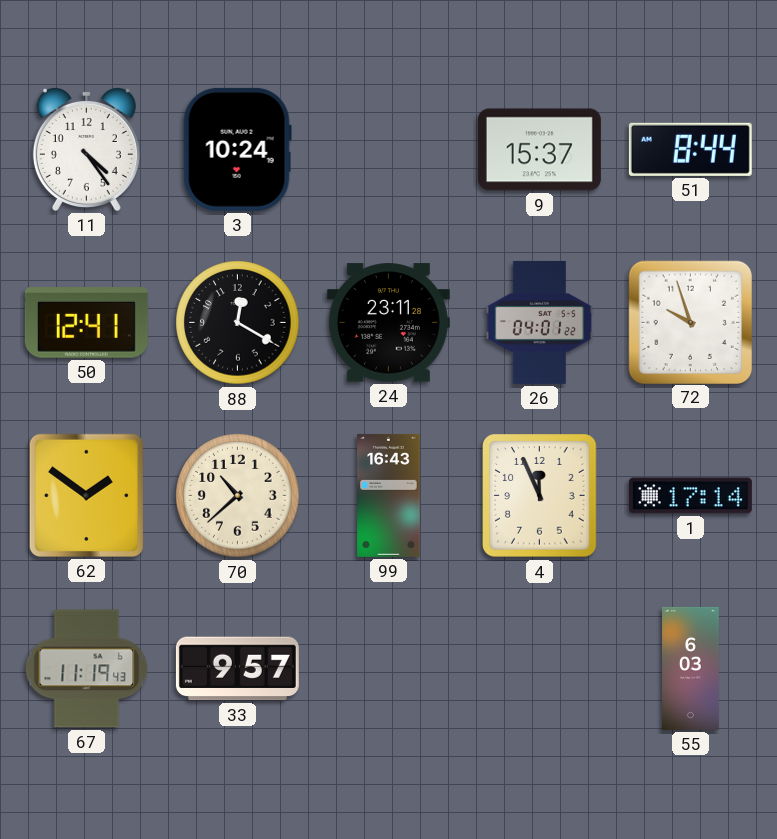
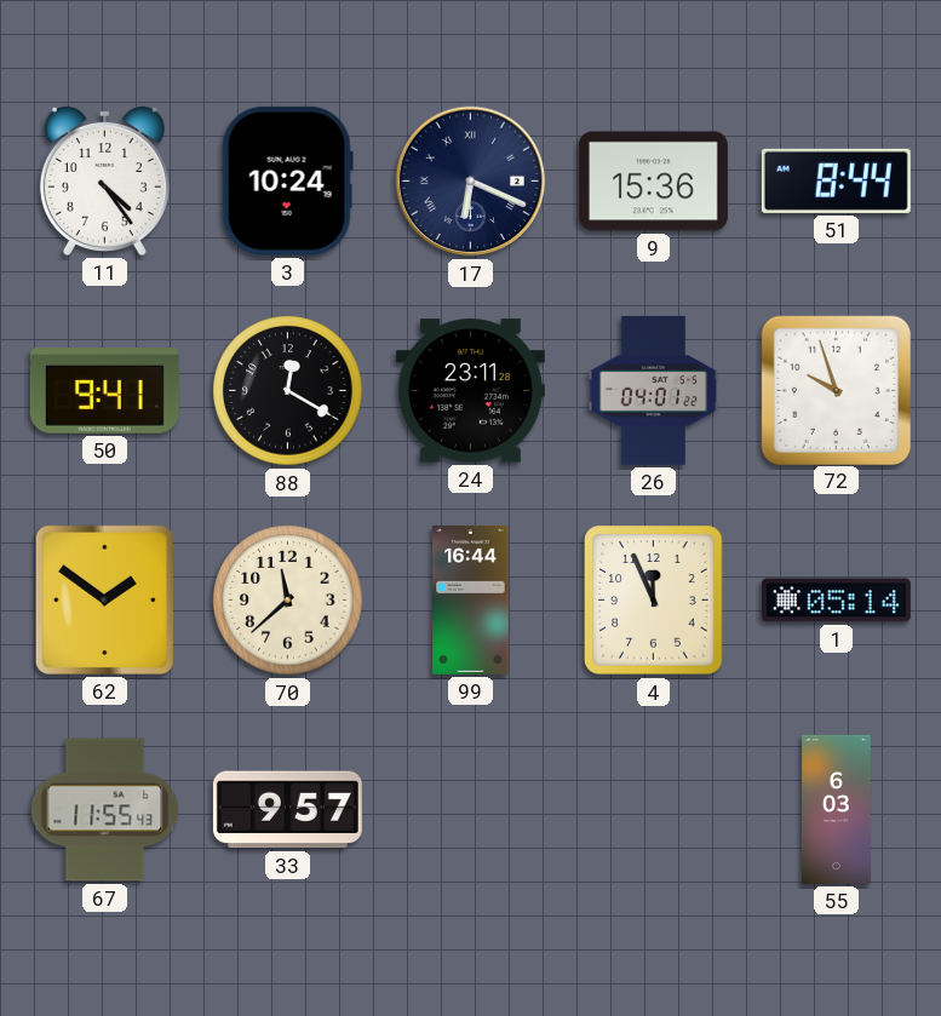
17: none -> 6:19
9: 15:37 -> 15:36
50: 12:41 -> 9:41
70: 10:38 -> 11:38
99: 16:43 -> 16:44
1: 17:14 -> 05:14
67: 11:19 -> 11:55
